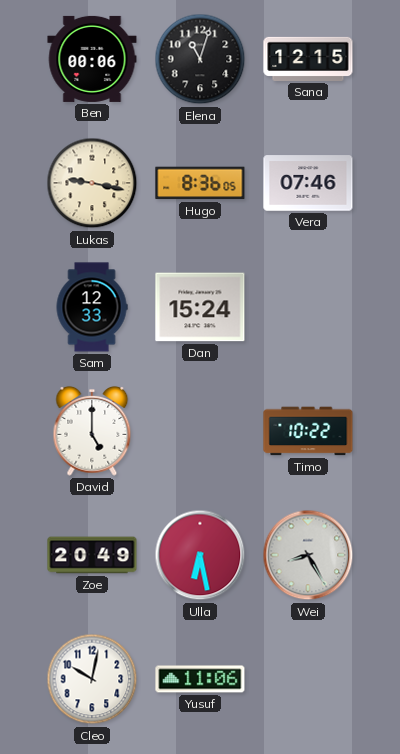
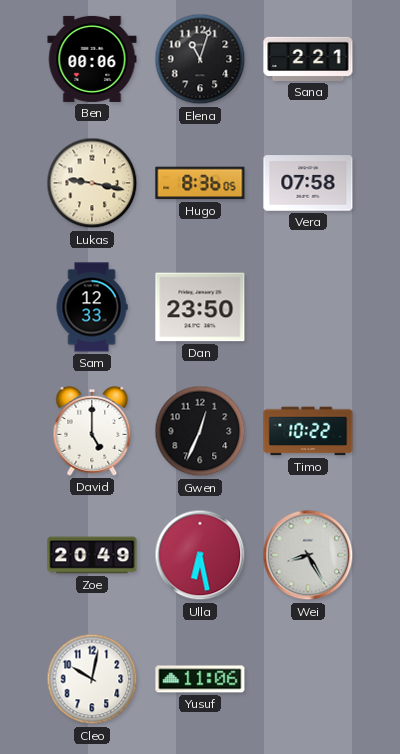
Sana: 12:15 -> 2:21
Vera: 07:46 -> 07:58
Dan: 15:24 -> 23:50
Gwen: none -> 12:34
